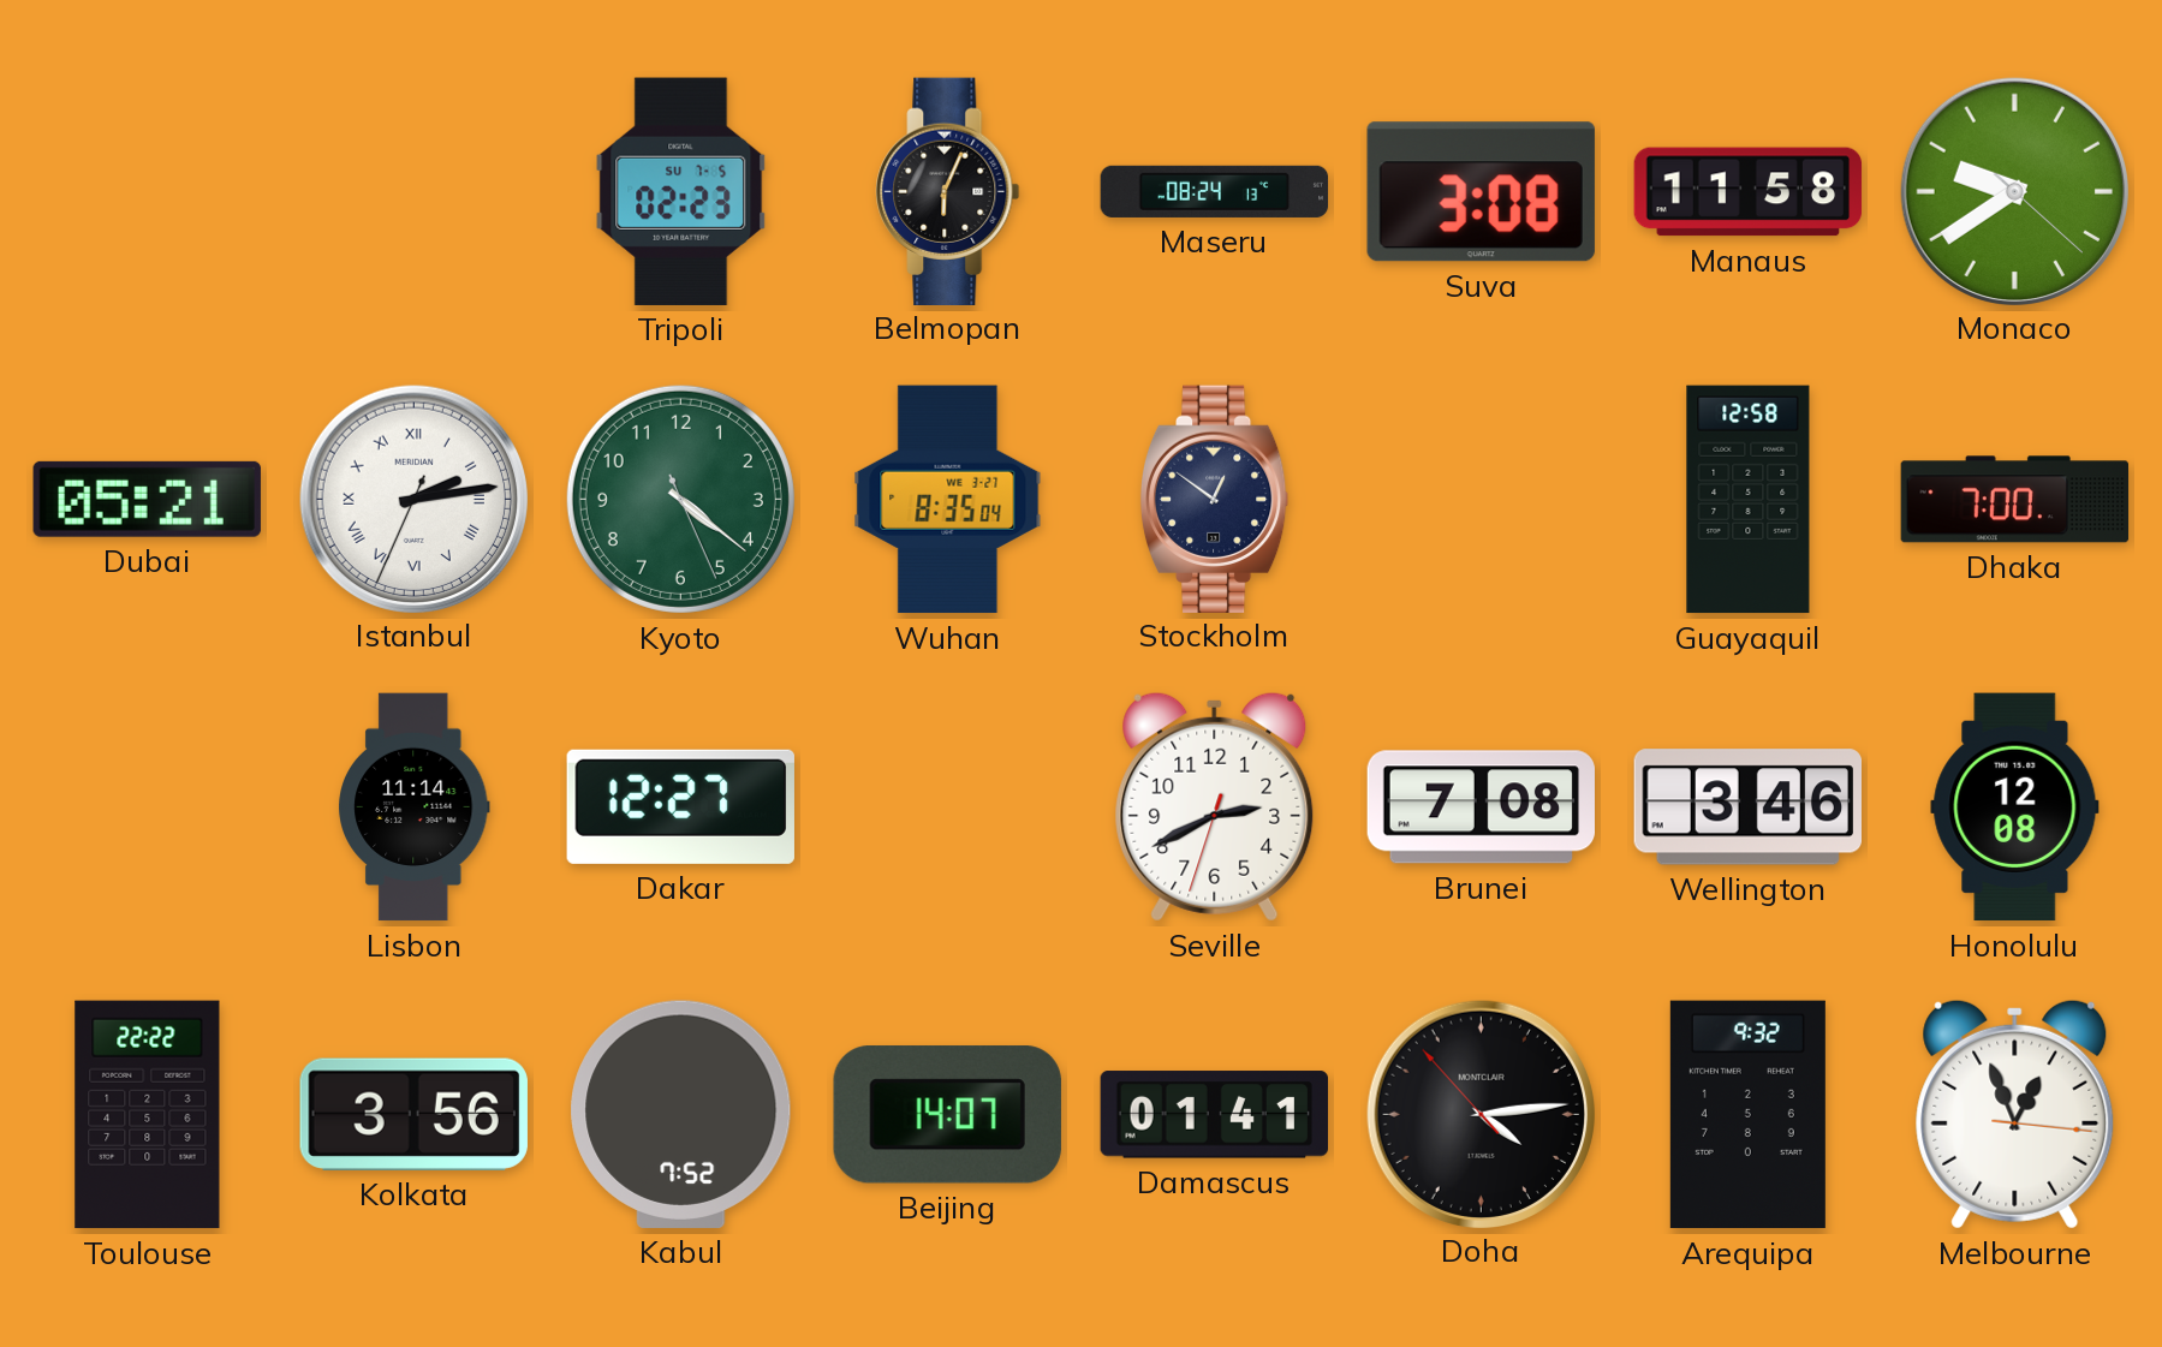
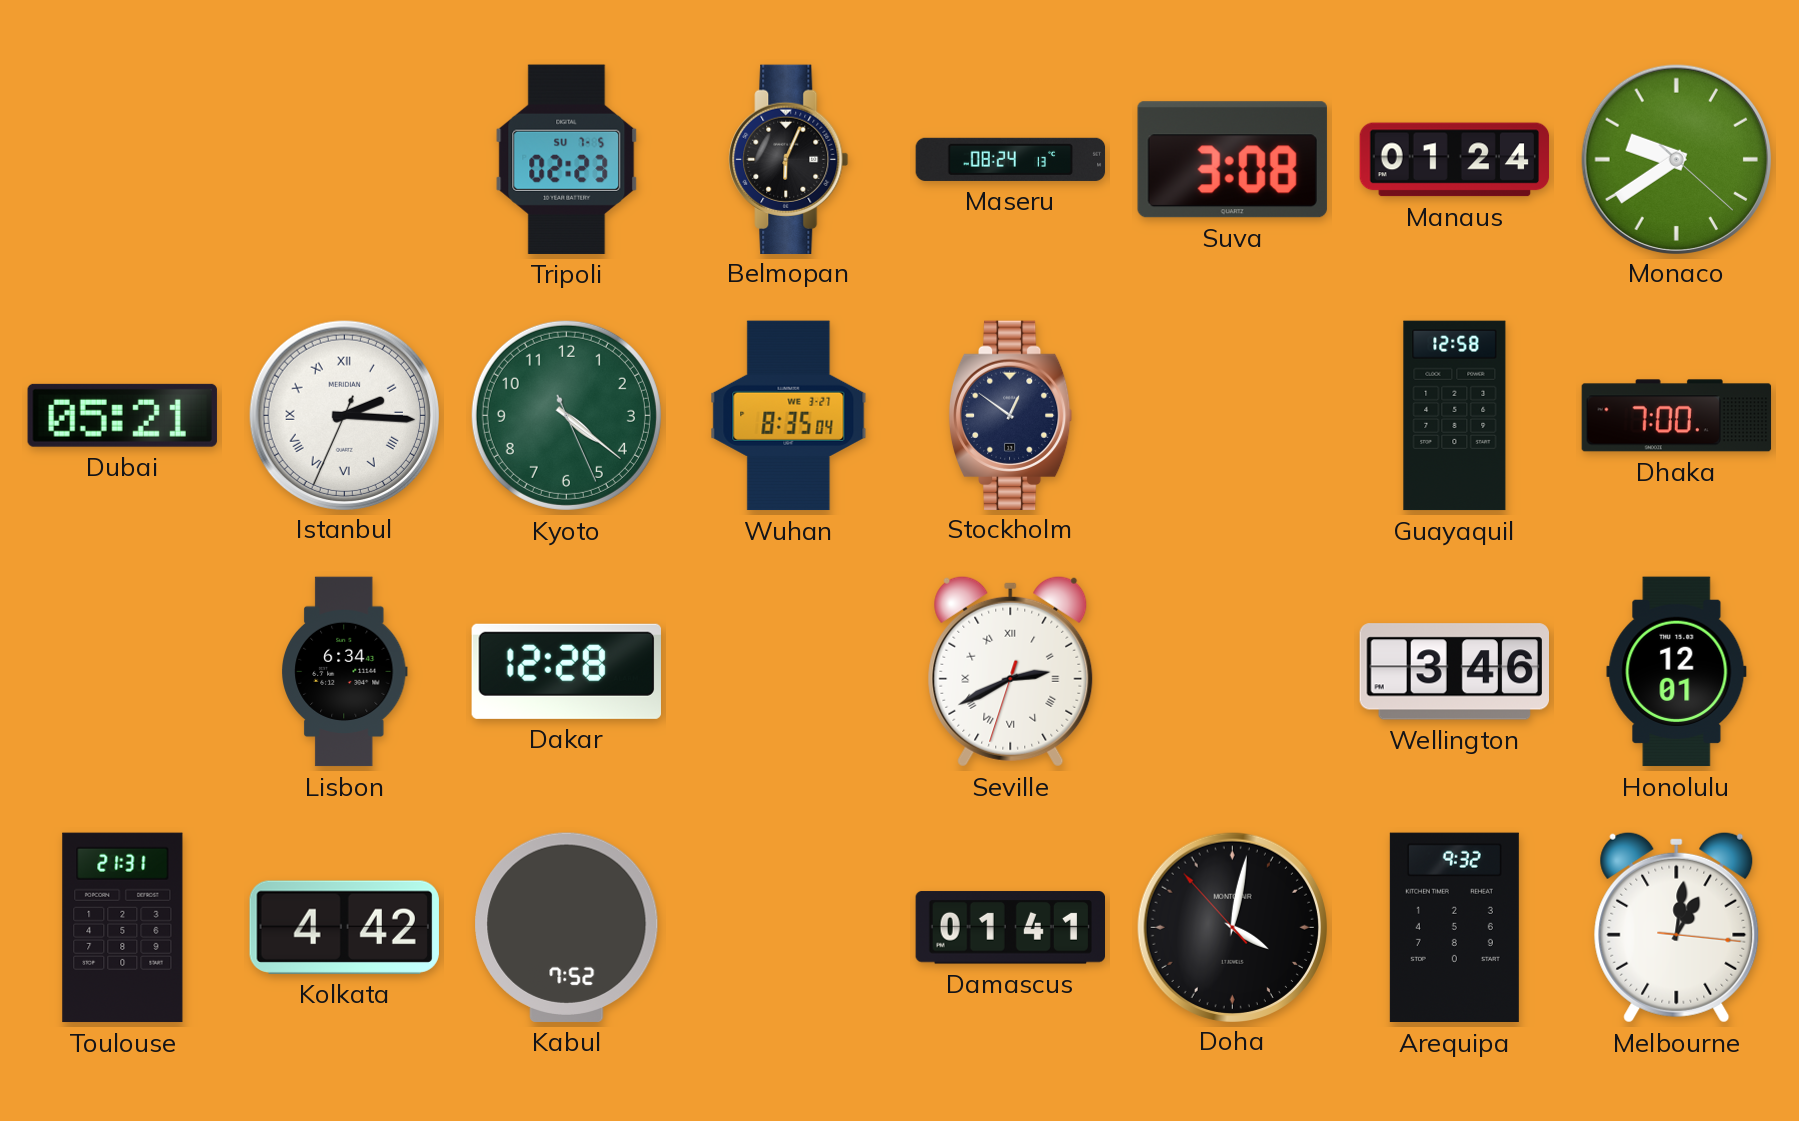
Manaus: 11:58 -> 01:24
Istanbul: 2:13 -> 2:15
Lisbon: 11:14 -> 6:34
Dakar: 12:27 -> 12:28
Seville numerals: Arabic -> Roman
Brunei: 7:08 -> none
Honolulu: 12:08 -> 12:01
Toulouse: 22:22 -> 21:31
Kolkata: 3:56 -> 4:42
Beijing: 14:07 -> none
Doha: 4:13 -> 4:01
Melbourne: 12:56 -> 1:01
